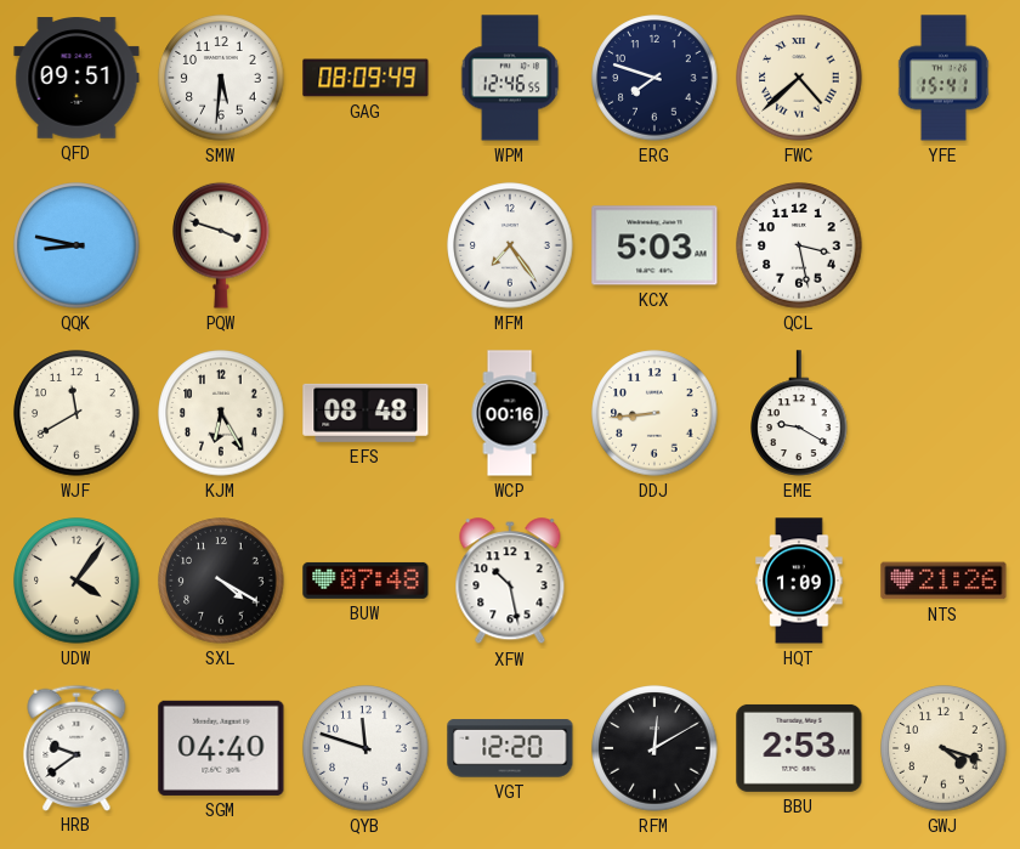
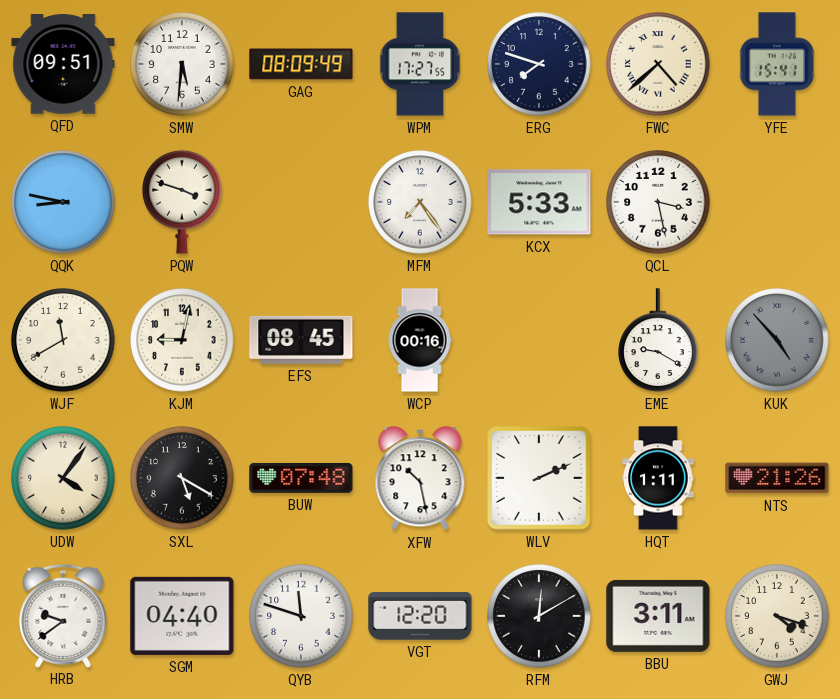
WPM: 12:46 -> 17:27
KCX: 5:03 -> 5:33
KJM: 6:25 -> 9:02
EFS: 08:48 -> 08:45
DDJ: 8:44 -> none
KUK: none -> 4:53
SXL: 4:20 -> 5:20
WLV: none -> 2:11
HQT: 1:09 -> 1:11
BBU: 2:53 -> 3:11
